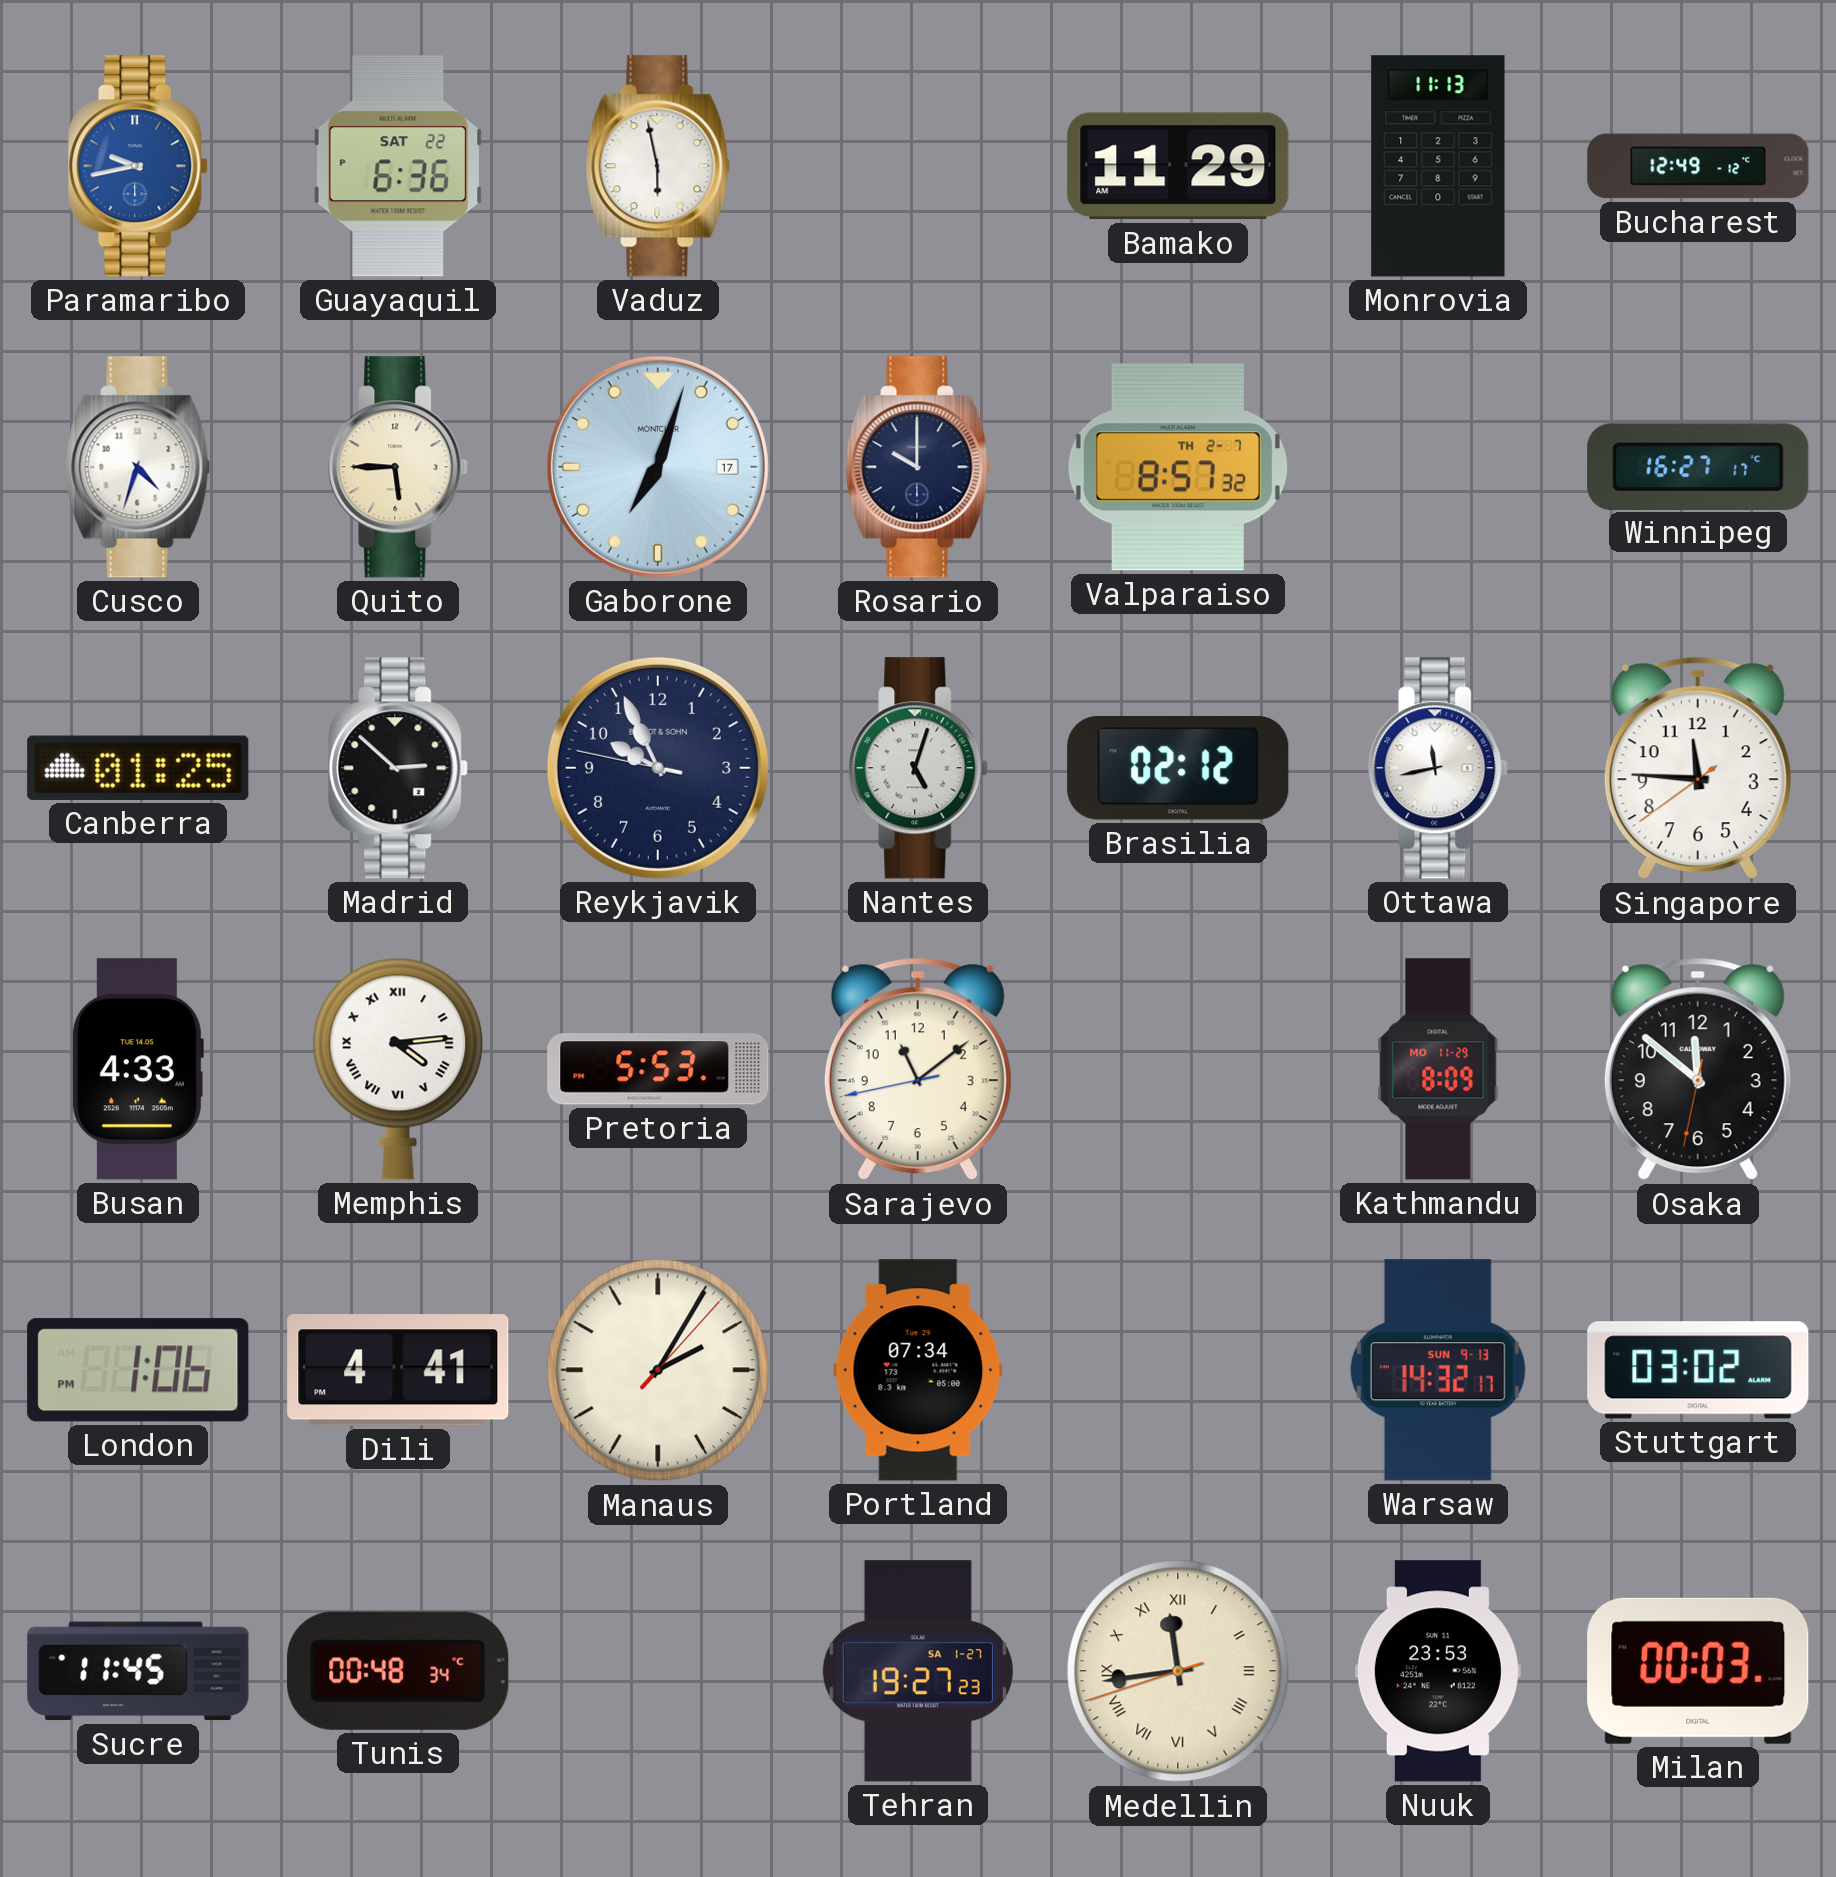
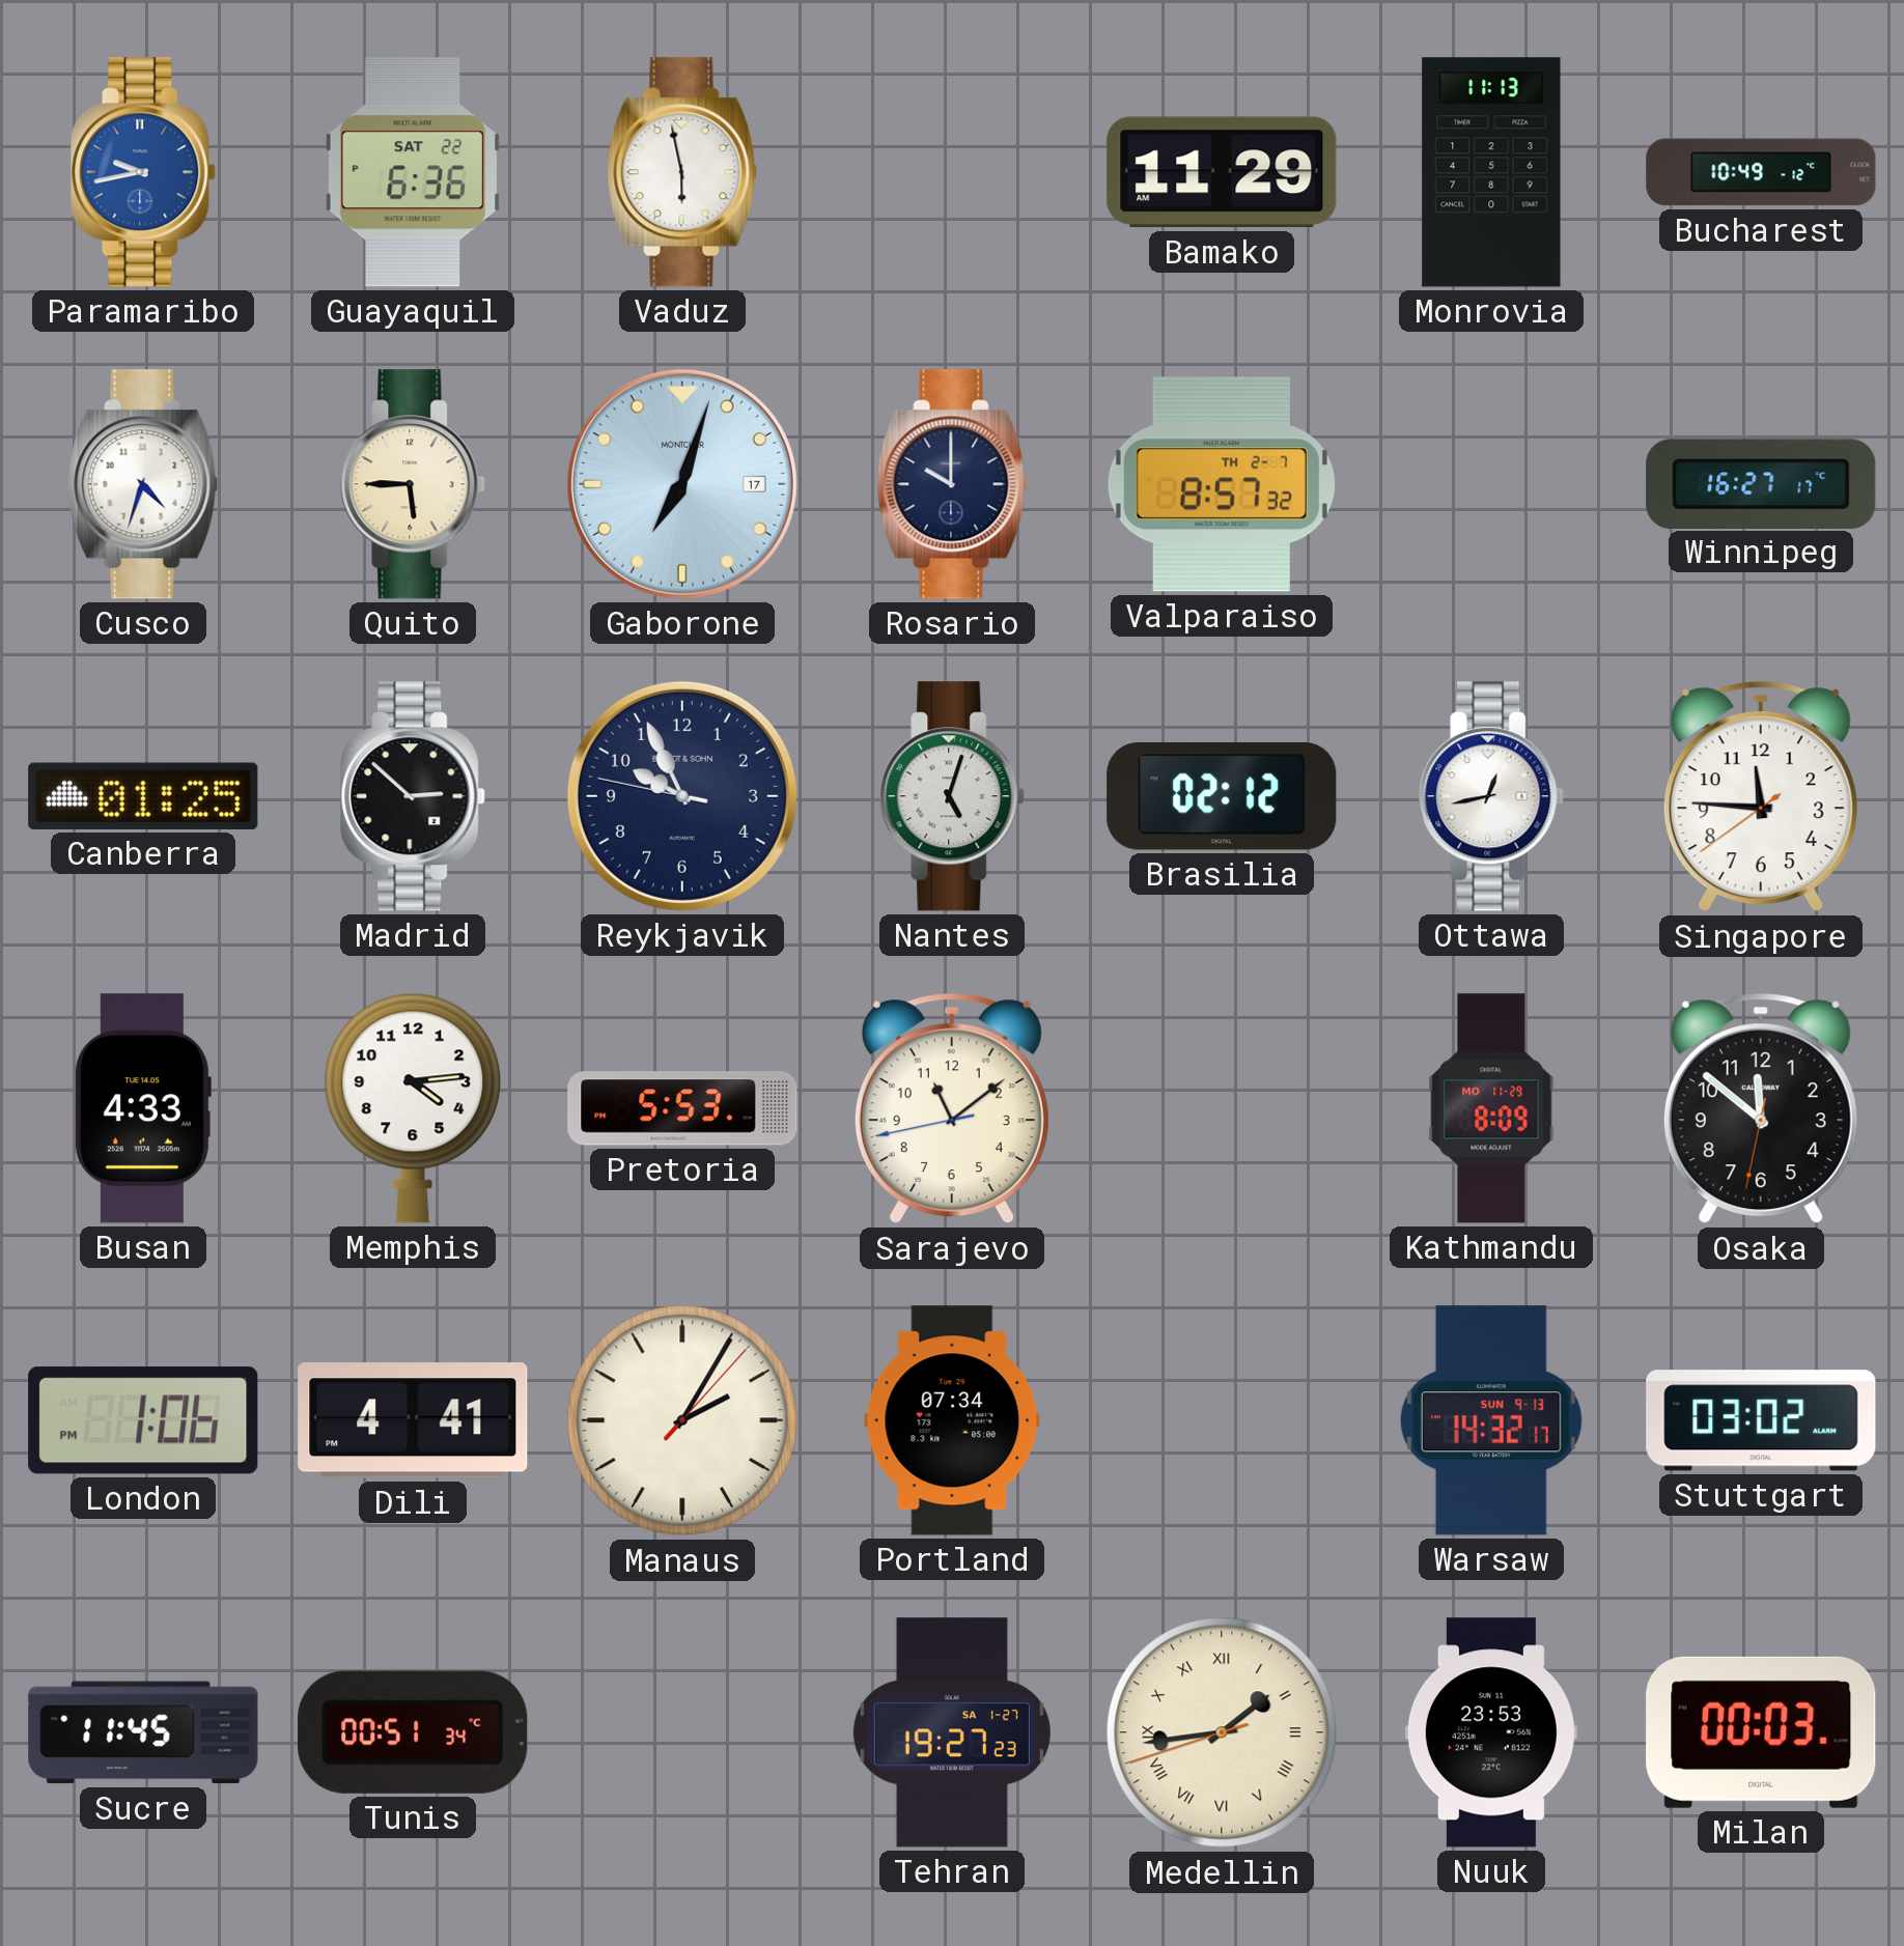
Bucharest: 12:49 -> 10:49
Ottawa: 11:43 -> 12:43
Memphis numerals: Roman -> Arabic
Tunis: 00:48 -> 00:51
Medellin: 11:43 -> 1:43
